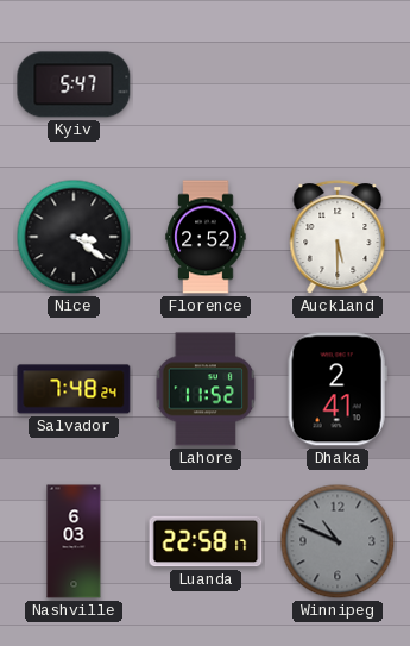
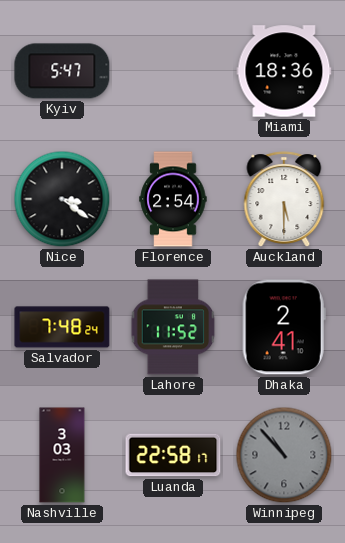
Miami: none -> 18:36
Florence: 2:52 -> 2:54
Nashville: 6:03 -> 3:03
Winnipeg: 10:49 -> 10:53
